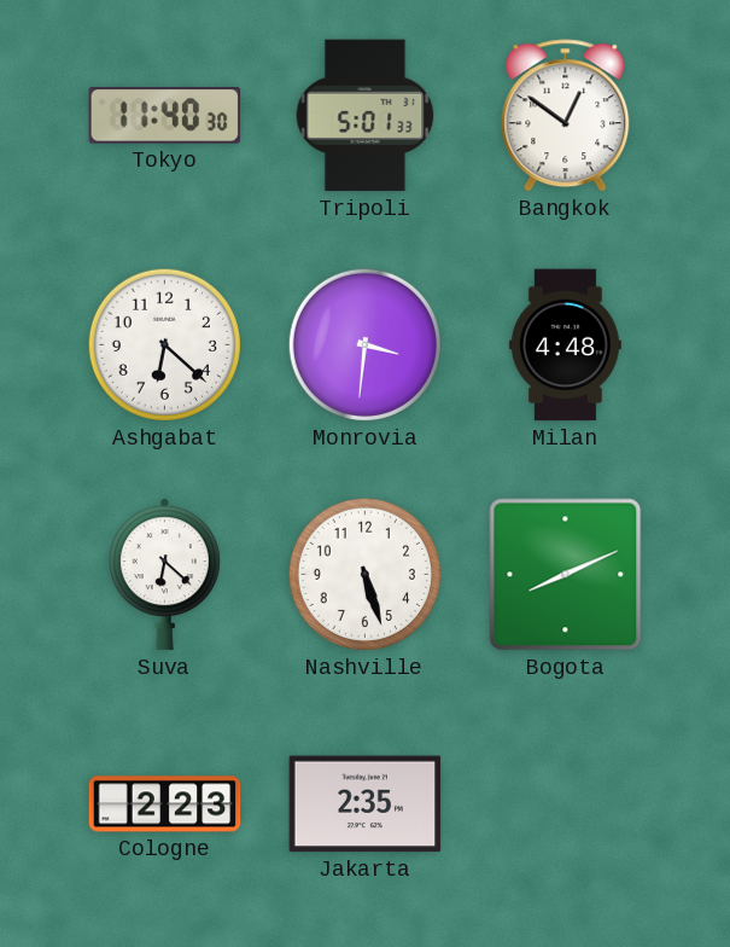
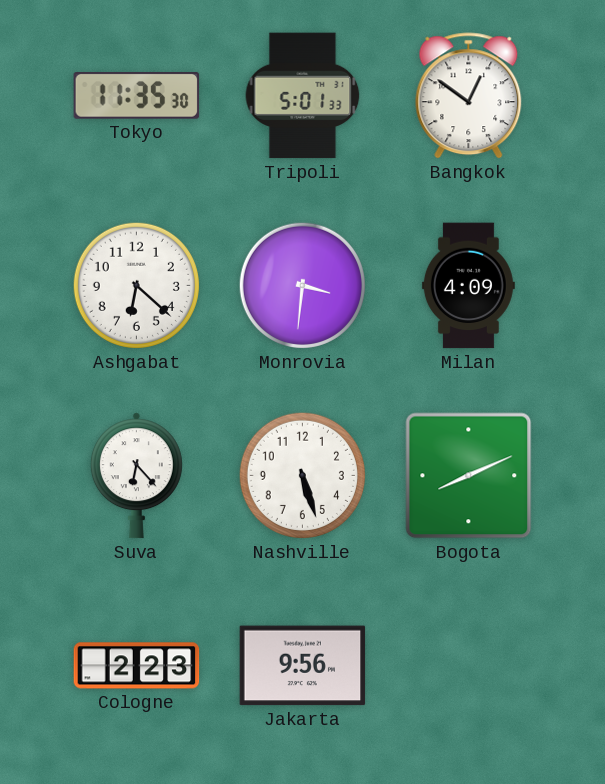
Tokyo: 11:40 -> 11:35
Milan: 4:48 -> 4:09
Suva: 6:22 -> 6:23
Jakarta: 2:35 -> 9:56
